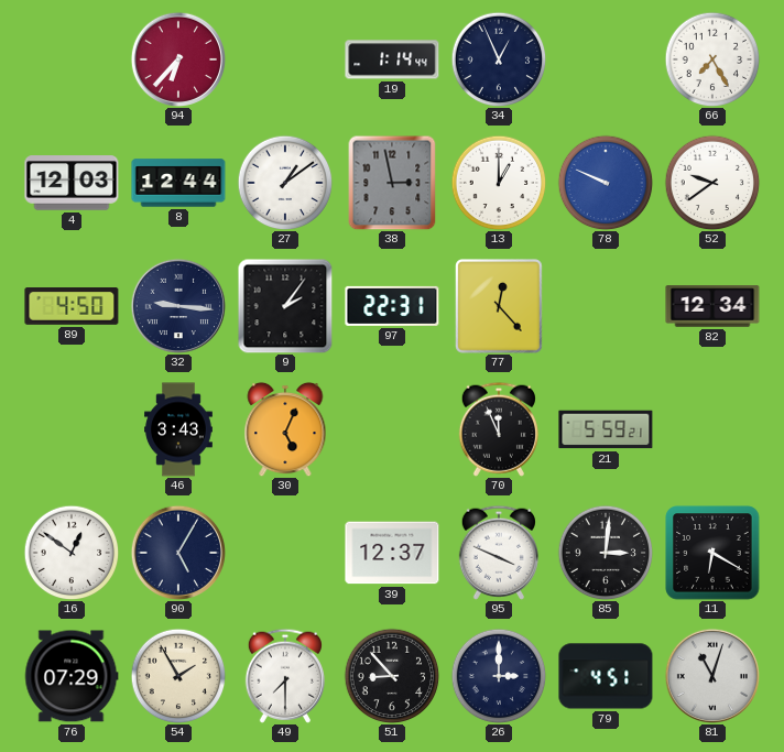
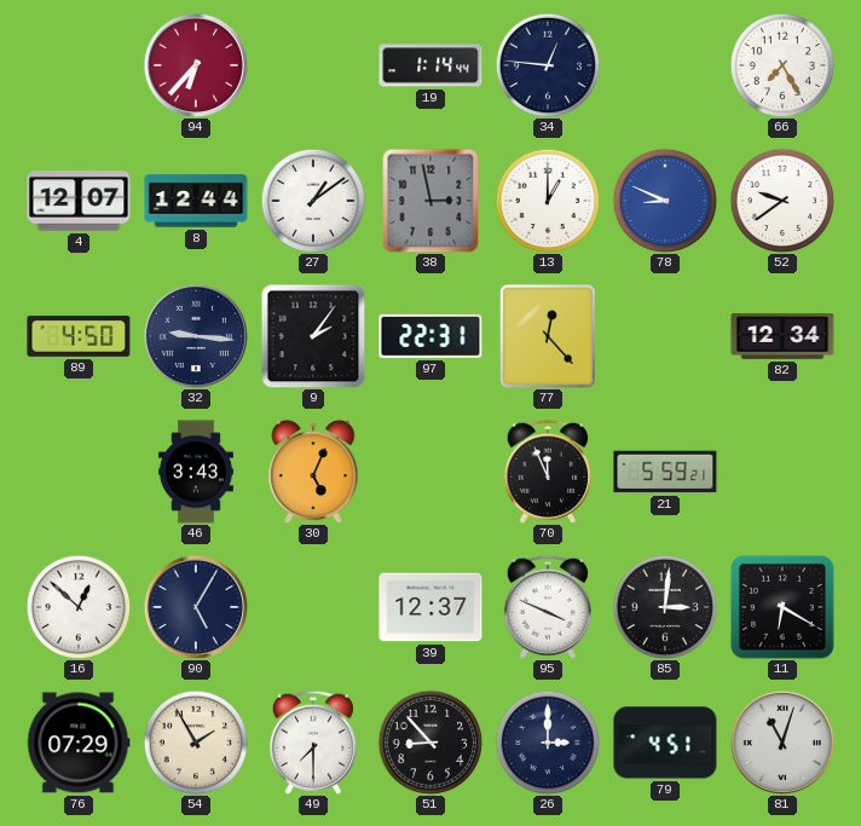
34: 12:56 -> 12:46
4: 12:03 -> 12:07
78: 9:49 -> 8:49
16: 12:51 -> 12:52
